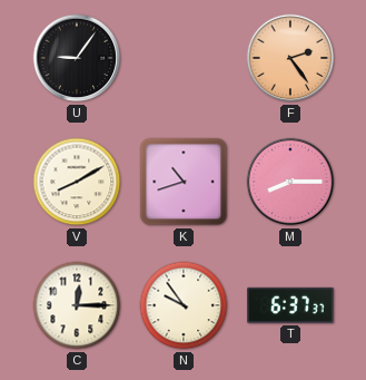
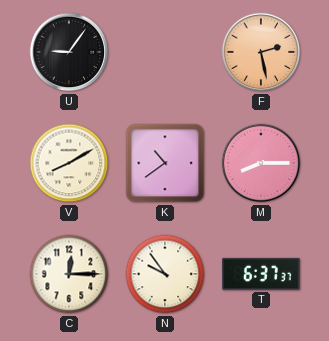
F: 2:24 -> 2:28
K: 10:42 -> 10:39
